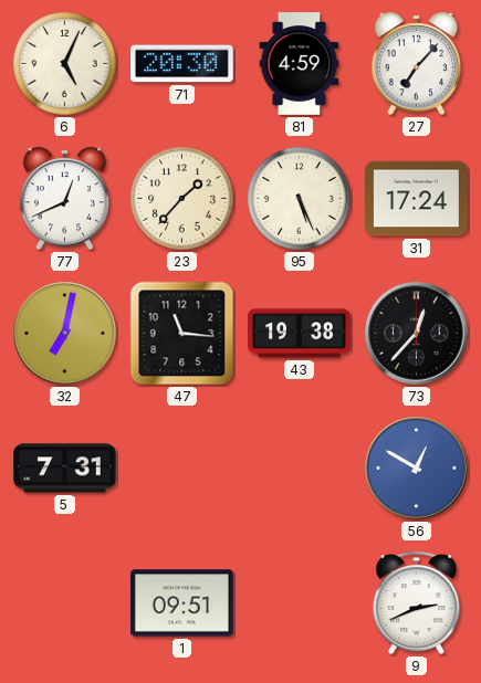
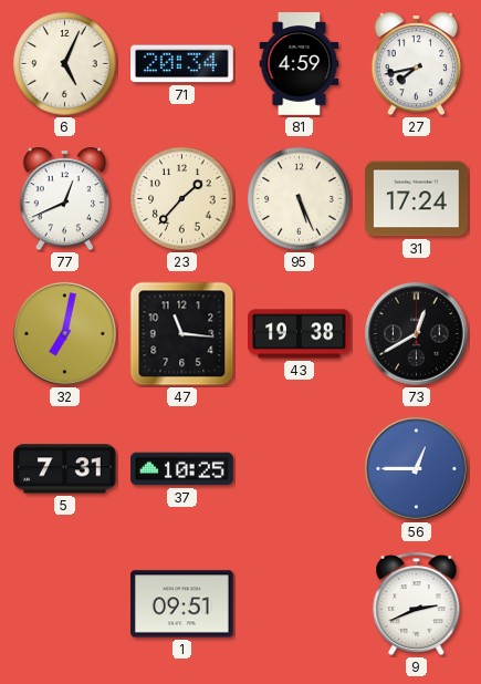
71: 20:30 -> 20:34
27: 7:07 -> 7:43
73: 12:37 -> 12:40
37: none -> 10:25
56: 12:50 -> 12:45
